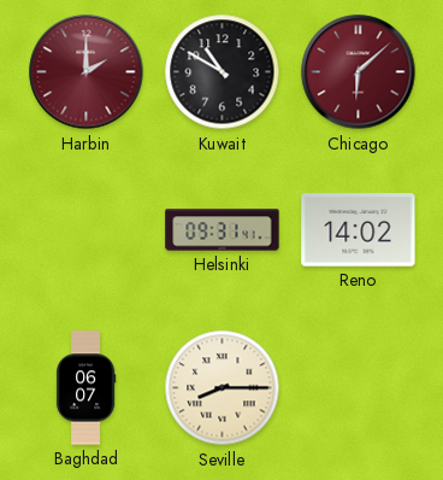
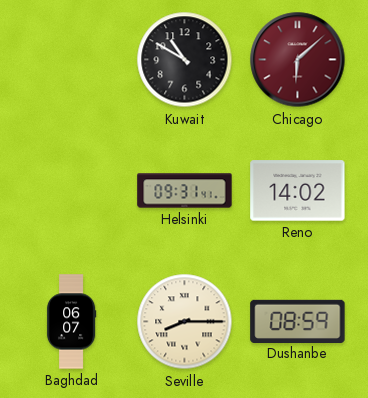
Harbin: 2:00 -> none
Dushanbe: none -> 08:59
